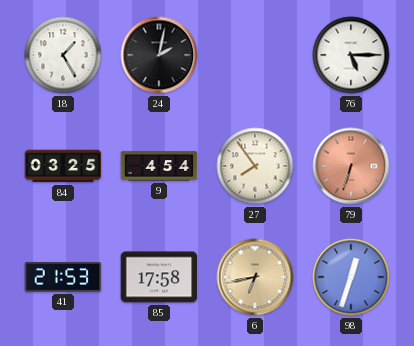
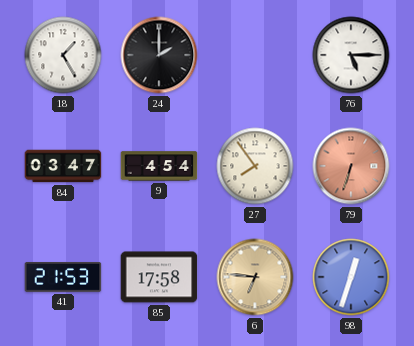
24: 2:02 -> 2:00
84: 03:25 -> 03:47
6: 6:43 -> 6:46
